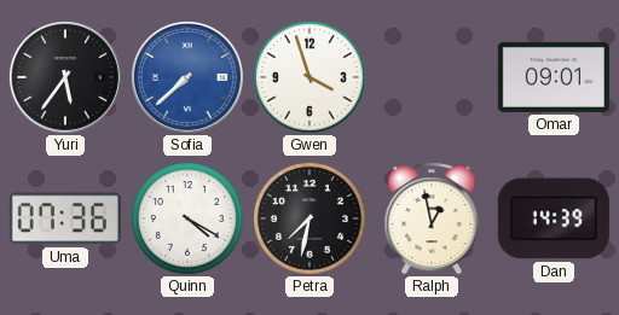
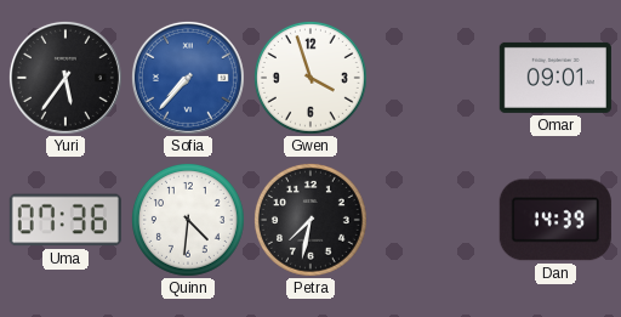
Sofia: 7:38 -> 7:37
Quinn: 4:20 -> 4:31
Ralph: 12:58 -> none
